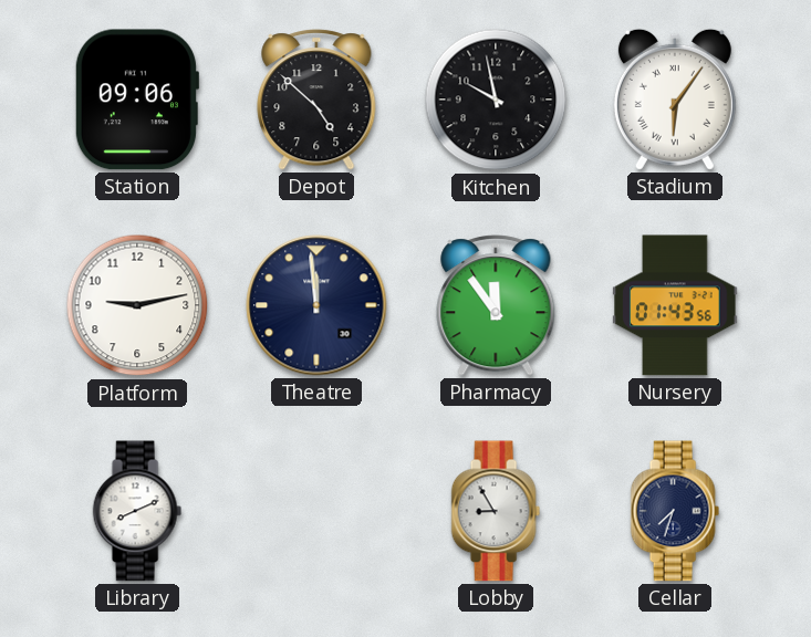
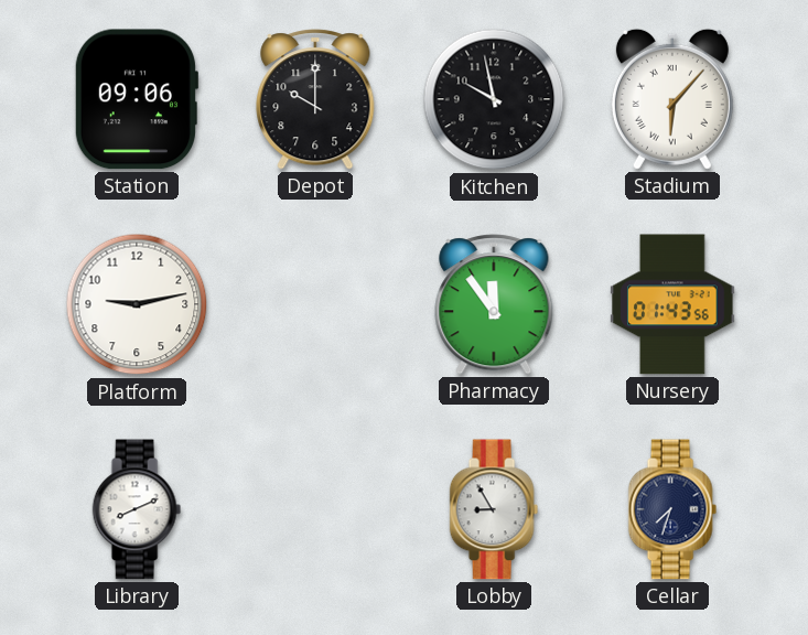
Depot: 4:52 -> 10:00
Stadium: 6:06 -> 6:07
Theatre: 11:59 -> none
